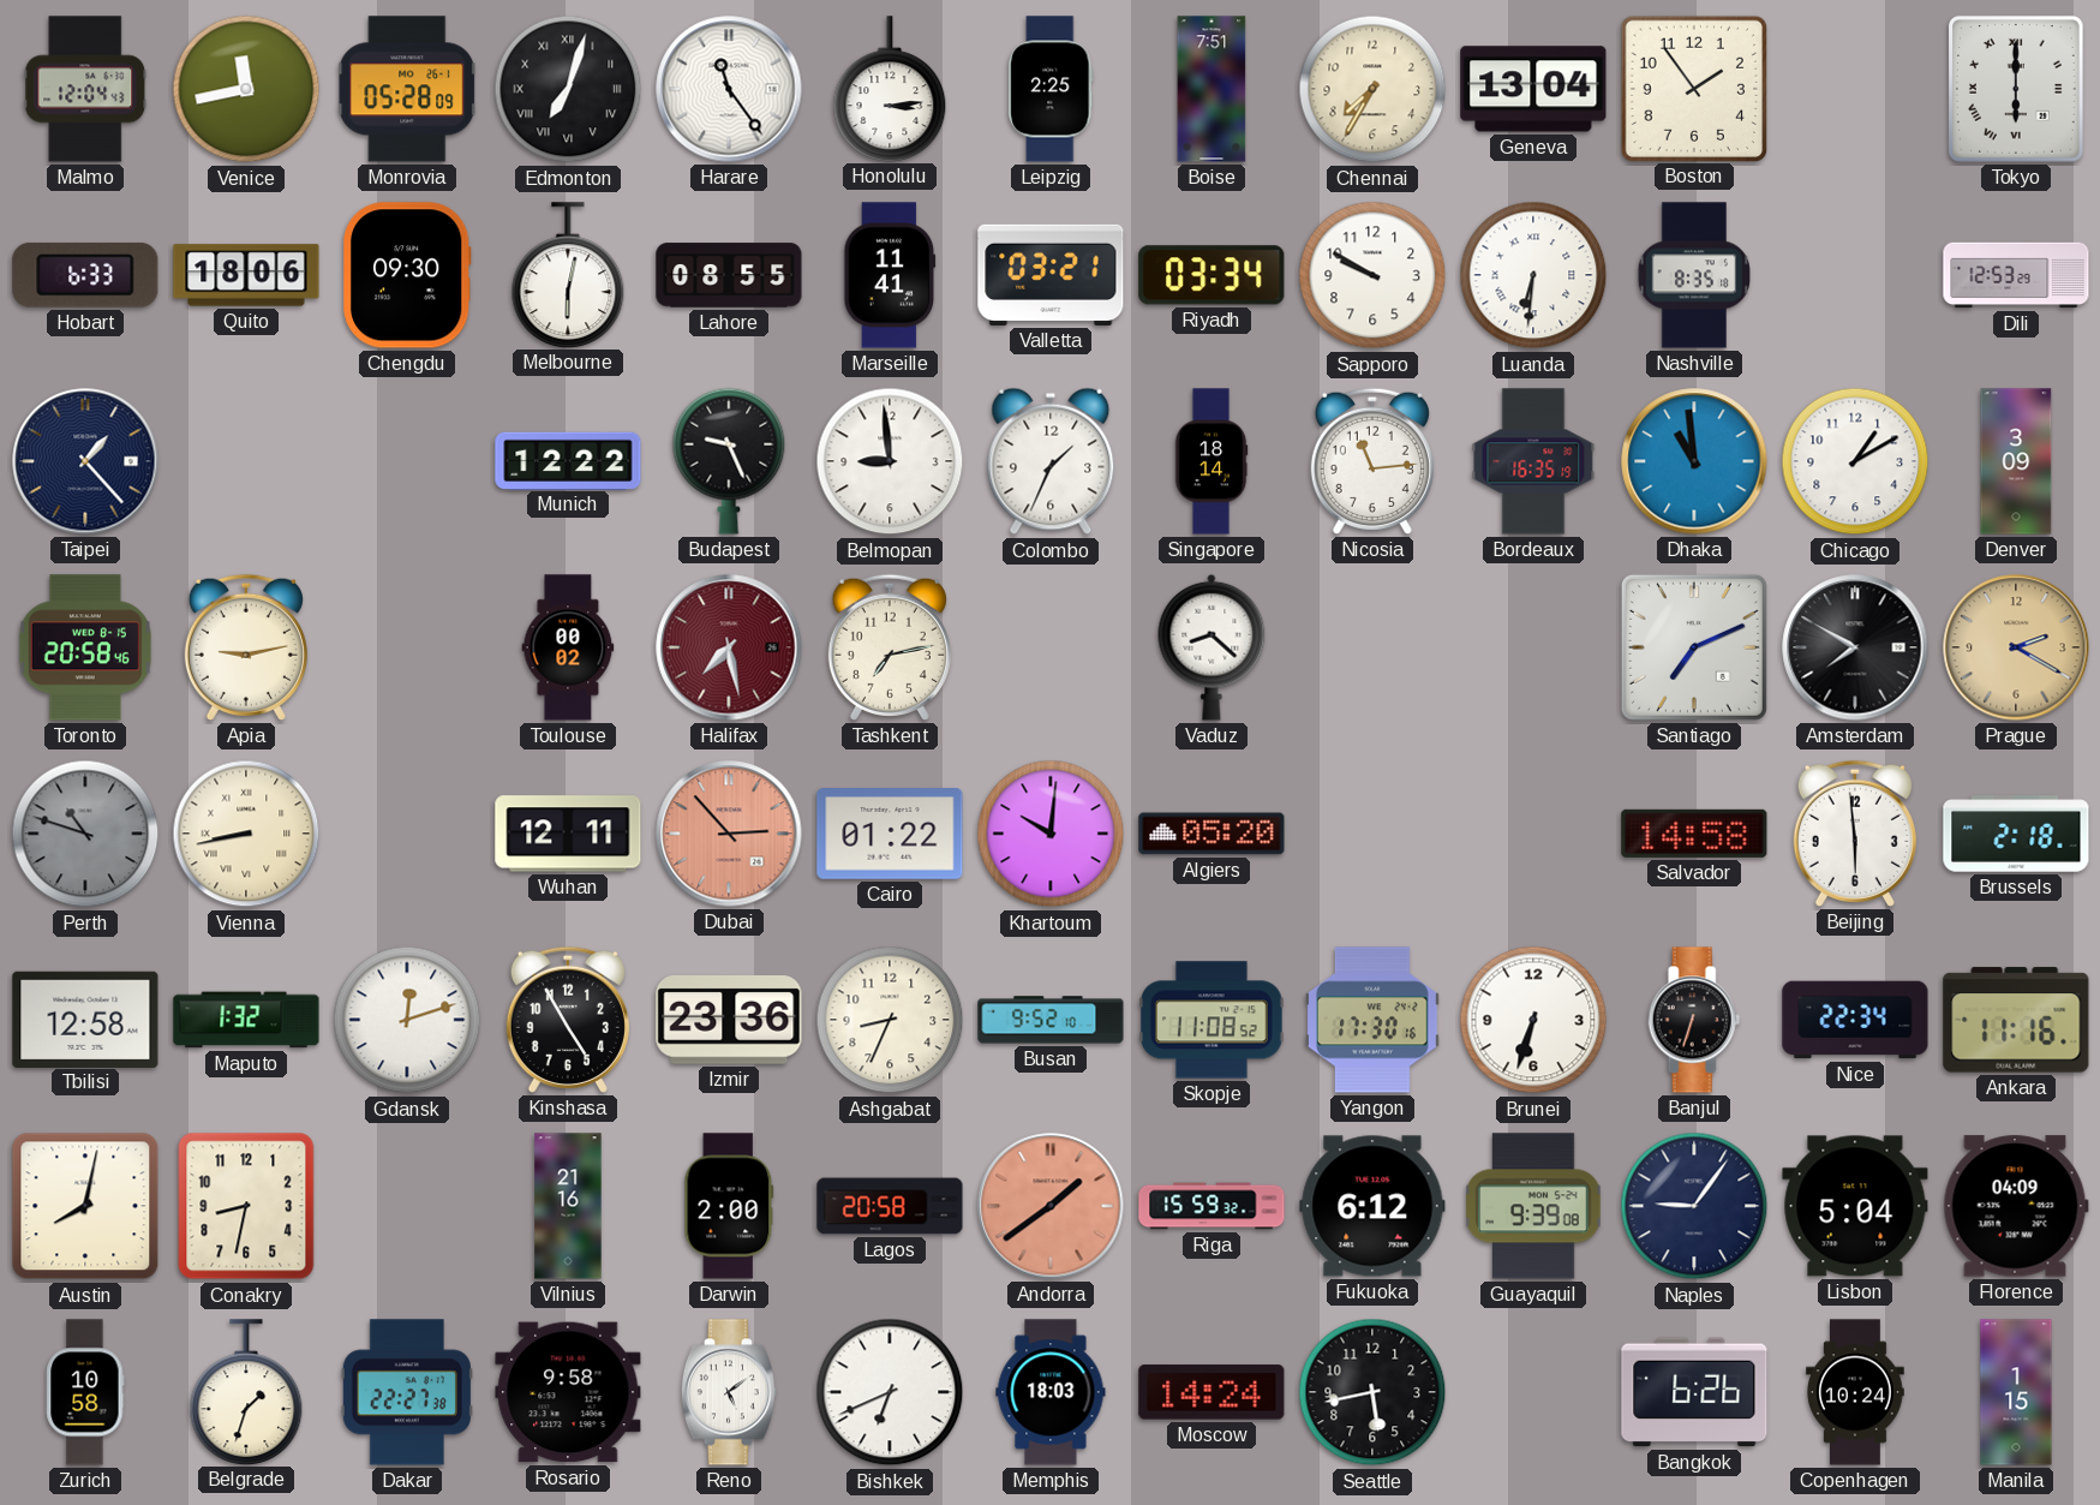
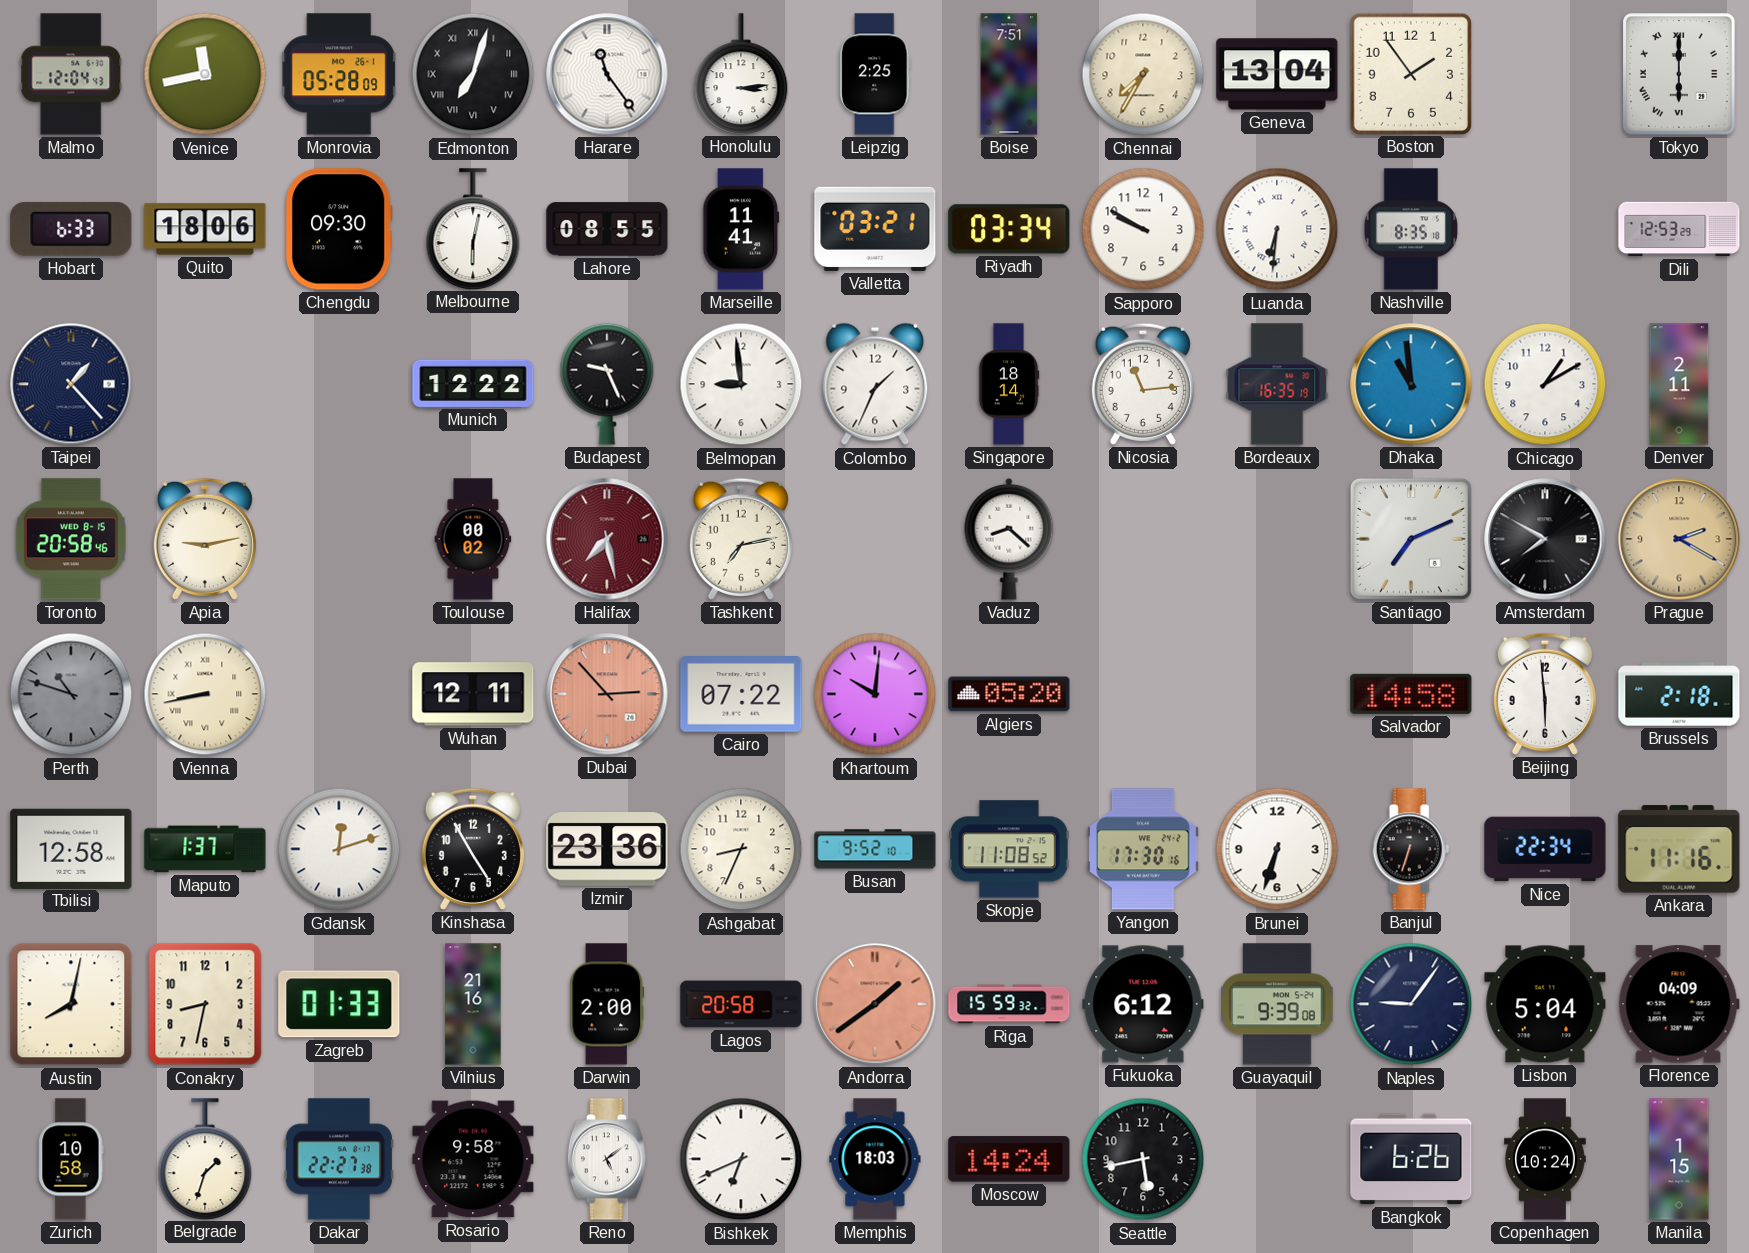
Denver: 3:09 -> 2:11
Cairo: 01:22 -> 07:22
Maputo: 1:32 -> 1:37
Zagreb: none -> 01:33
